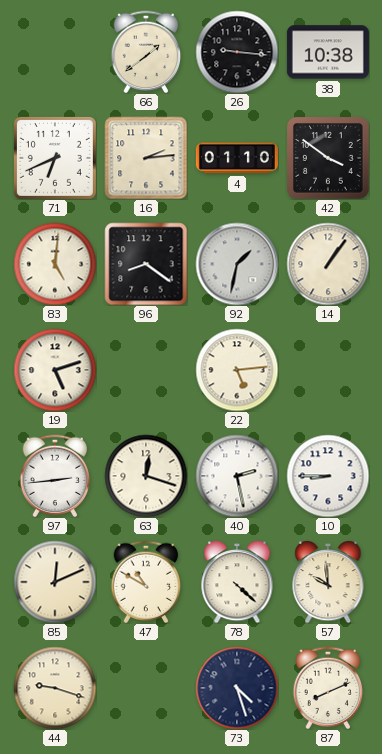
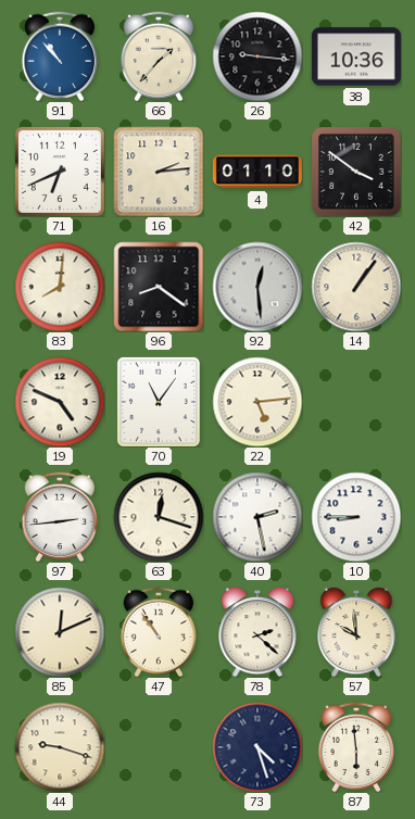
91: none -> 10:53
66: 1:39 -> 1:37
38: 10:38 -> 10:36
83: 5:01 -> 8:01
92: 1:32 -> 12:29
19: 5:12 -> 4:49
70: none -> 11:06
47: 10:50 -> 10:54
78: 4:22 -> 2:22
87: 8:11 -> 5:59
